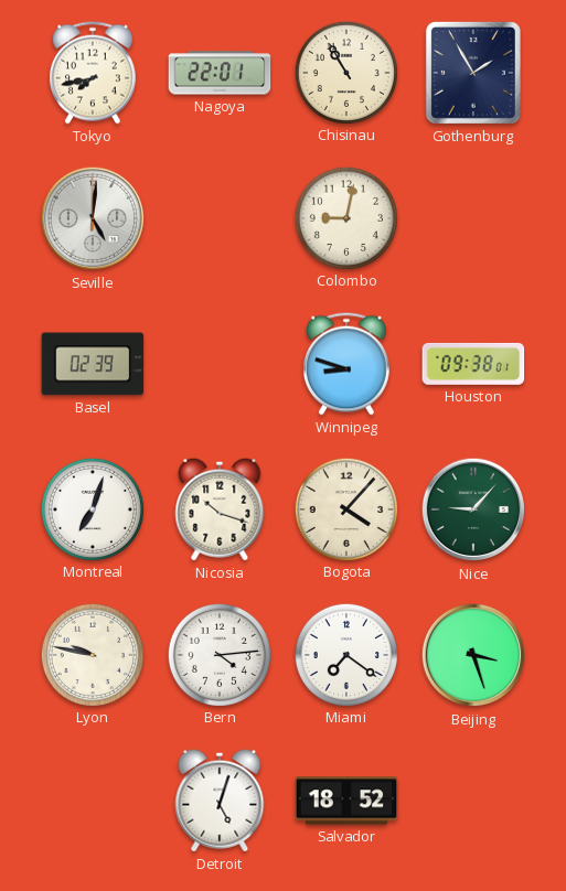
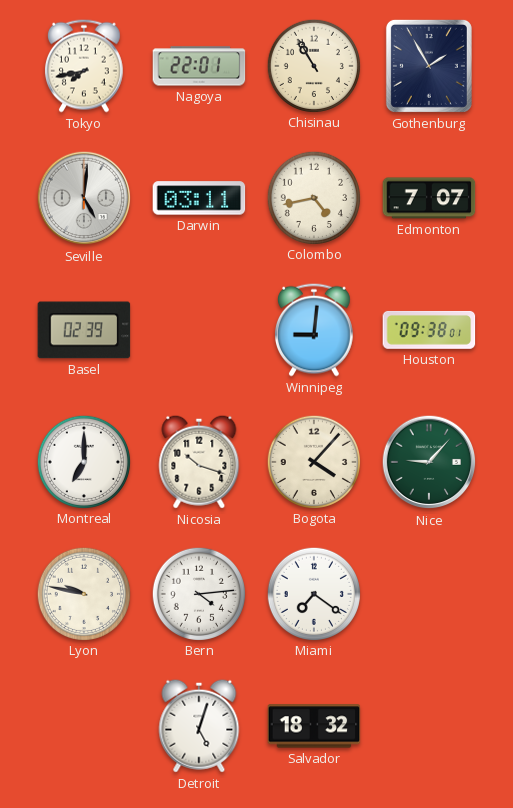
Darwin: none -> 03:11
Colombo: 9:02 -> 4:43
Edmonton: none -> 7:07
Winnipeg: 8:48 -> 9:01
Montreal: 7:03 -> 7:00
Beijing: 3:27 -> none
Salvador: 18:52 -> 18:32
